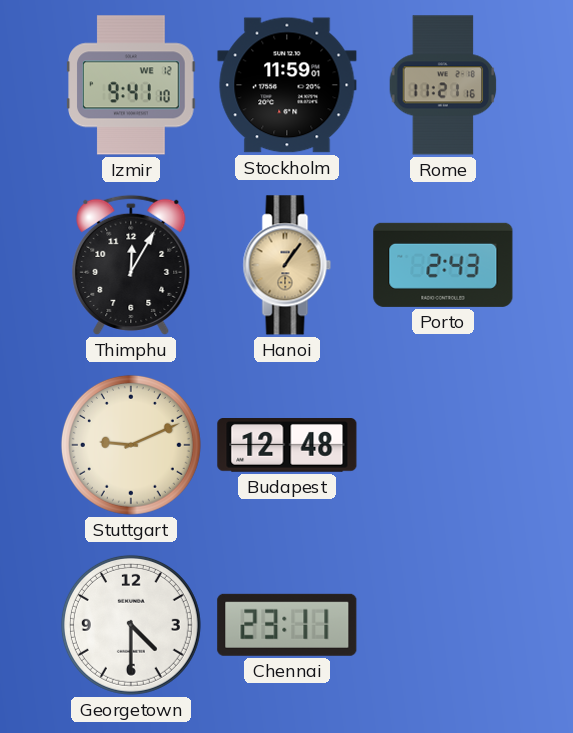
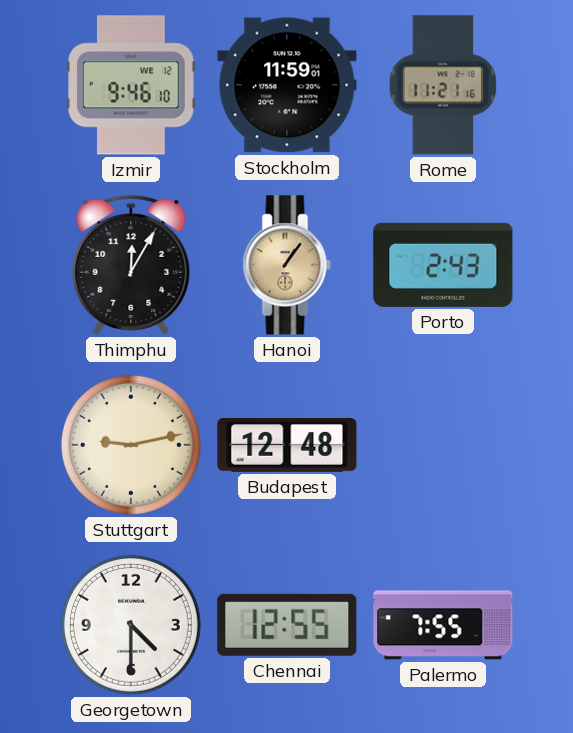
Izmir: 9:41 -> 9:46
Stuttgart: 9:11 -> 9:13
Chennai: 23:11 -> 12:55
Palermo: none -> 7:55
